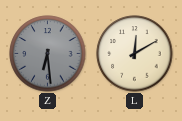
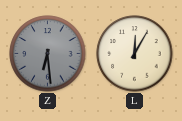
L: 12:10 -> 12:05
